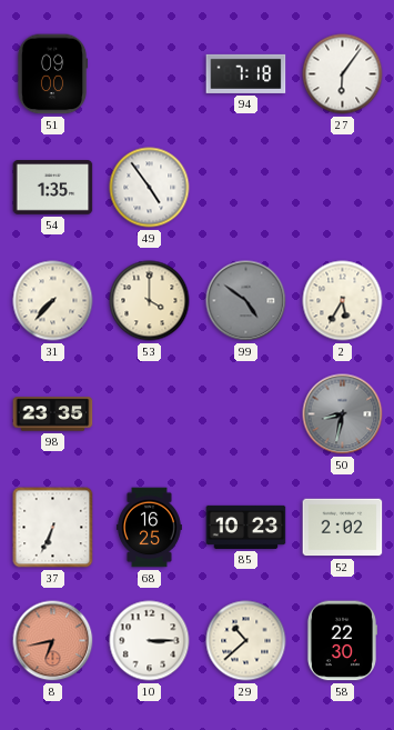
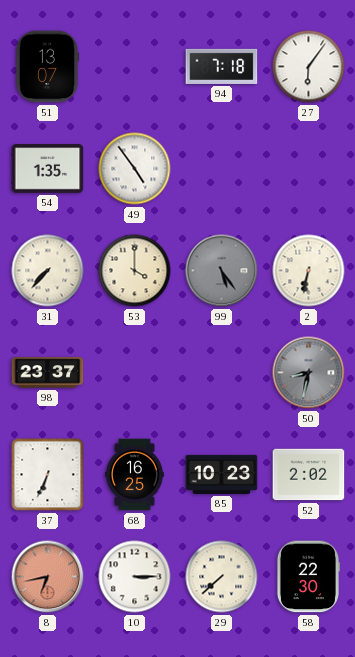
51: 09:00 -> 13:07
99: 4:51 -> 5:24
2: 5:35 -> 6:32
98: 23:35 -> 23:37
29: 10:38 -> 7:38
